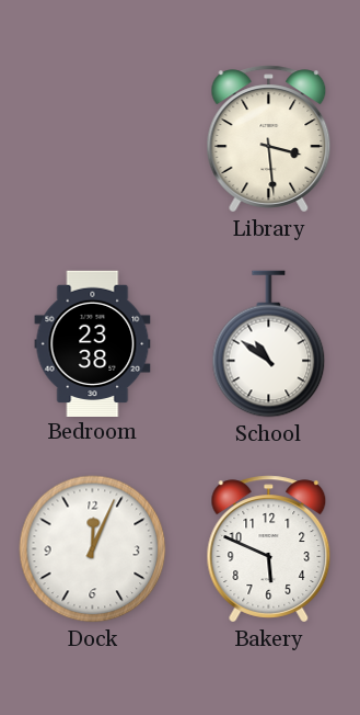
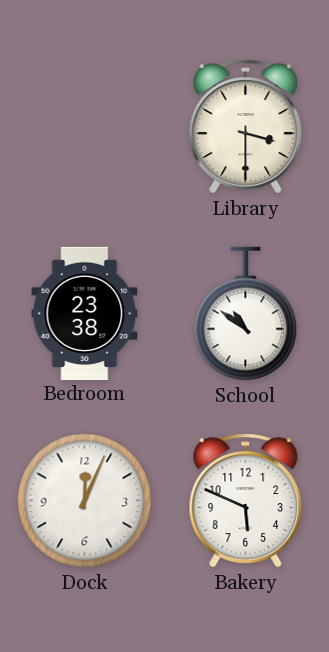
Library: 3:29 -> 3:30
